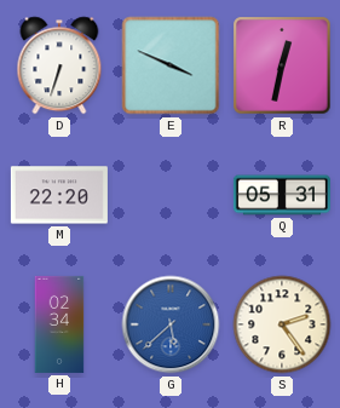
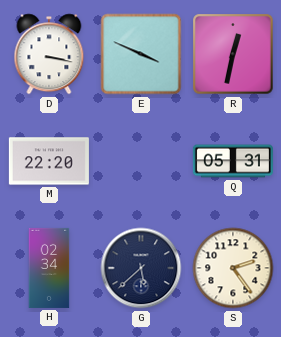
D: 6:33 -> 3:17
G dial: blue -> navy
